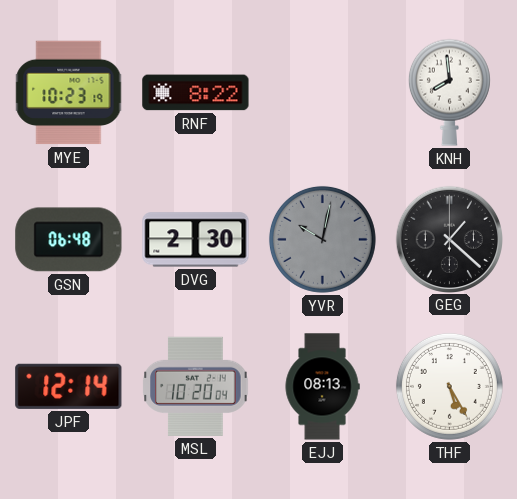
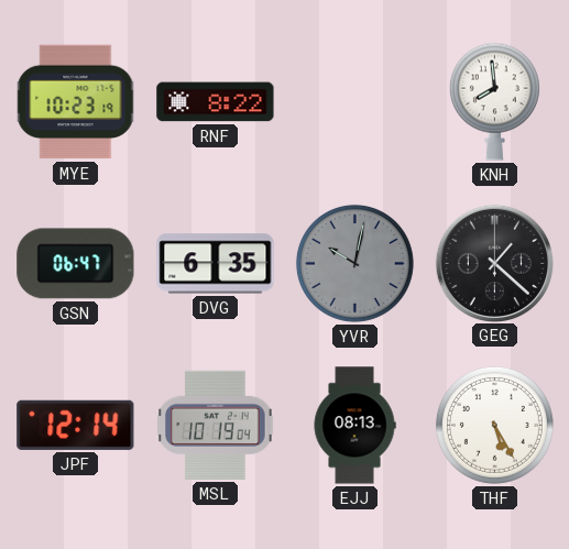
GSN: 06:48 -> 06:47
DVG: 2:30 -> 6:35
MSL: 10:20 -> 10:19
